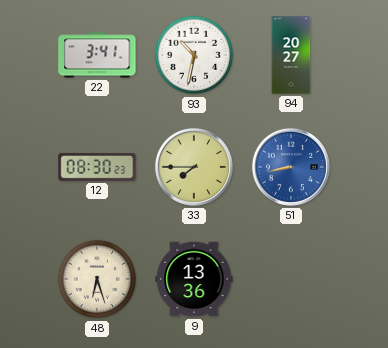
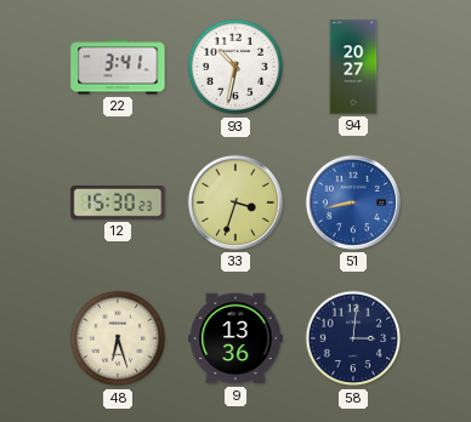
12: 08:30 -> 15:30
33: 7:45 -> 3:33
58: none -> 3:01
